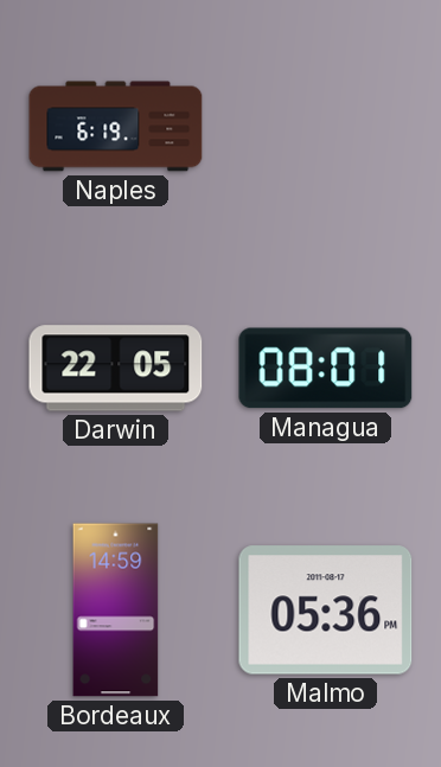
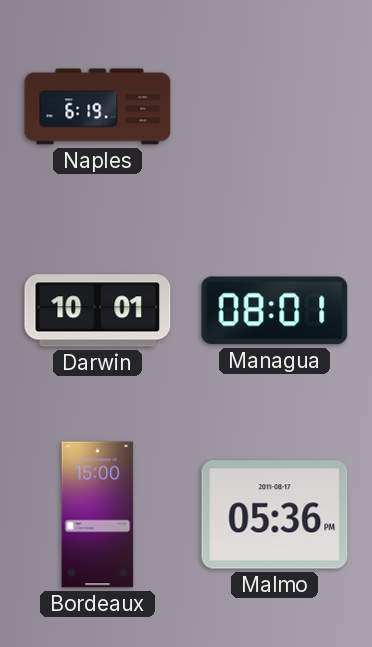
Darwin: 22:05 -> 10:01
Bordeaux: 14:59 -> 15:00
